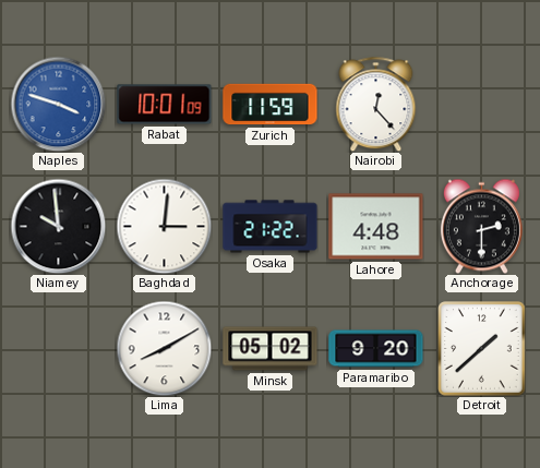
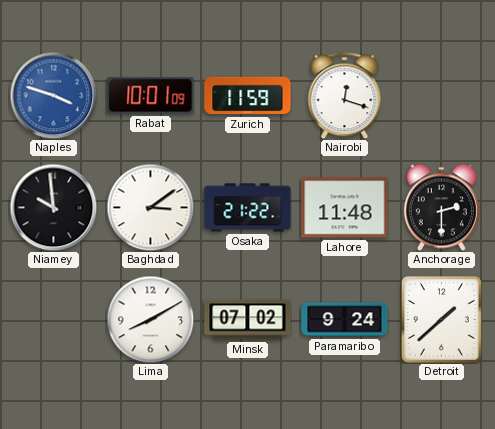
Nairobi: 12:23 -> 12:18
Baghdad: 3:01 -> 3:09
Lahore: 4:48 -> 11:48
Minsk: 05:02 -> 07:02
Paramaribo: 9:20 -> 9:24
